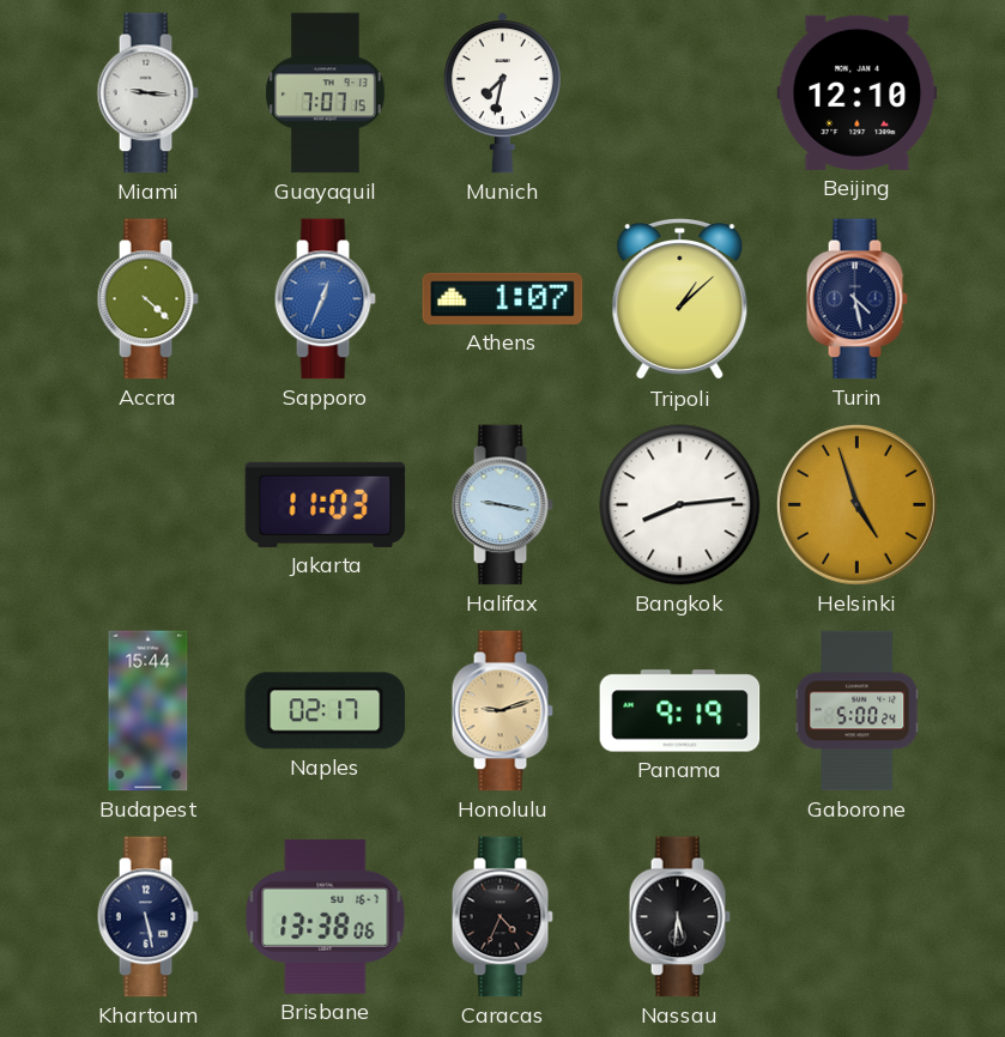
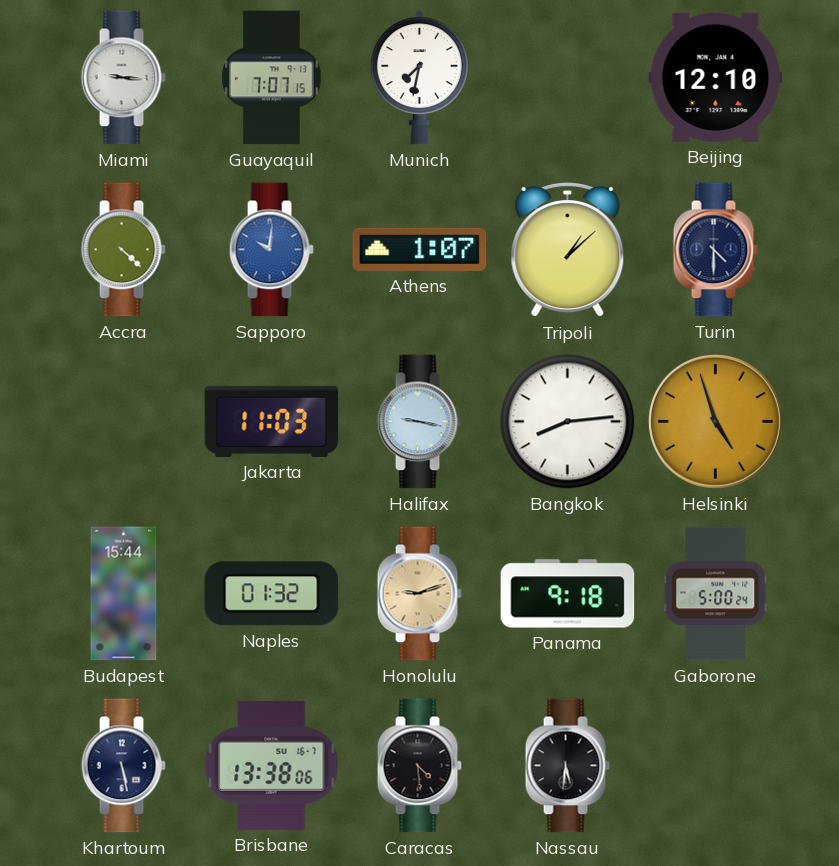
Sapporo: 12:34 -> 10:01
Turin: 4:28 -> 4:30
Naples: 02:17 -> 01:32
Panama: 9:19 -> 9:18
Caracas: 4:34 -> 4:29
